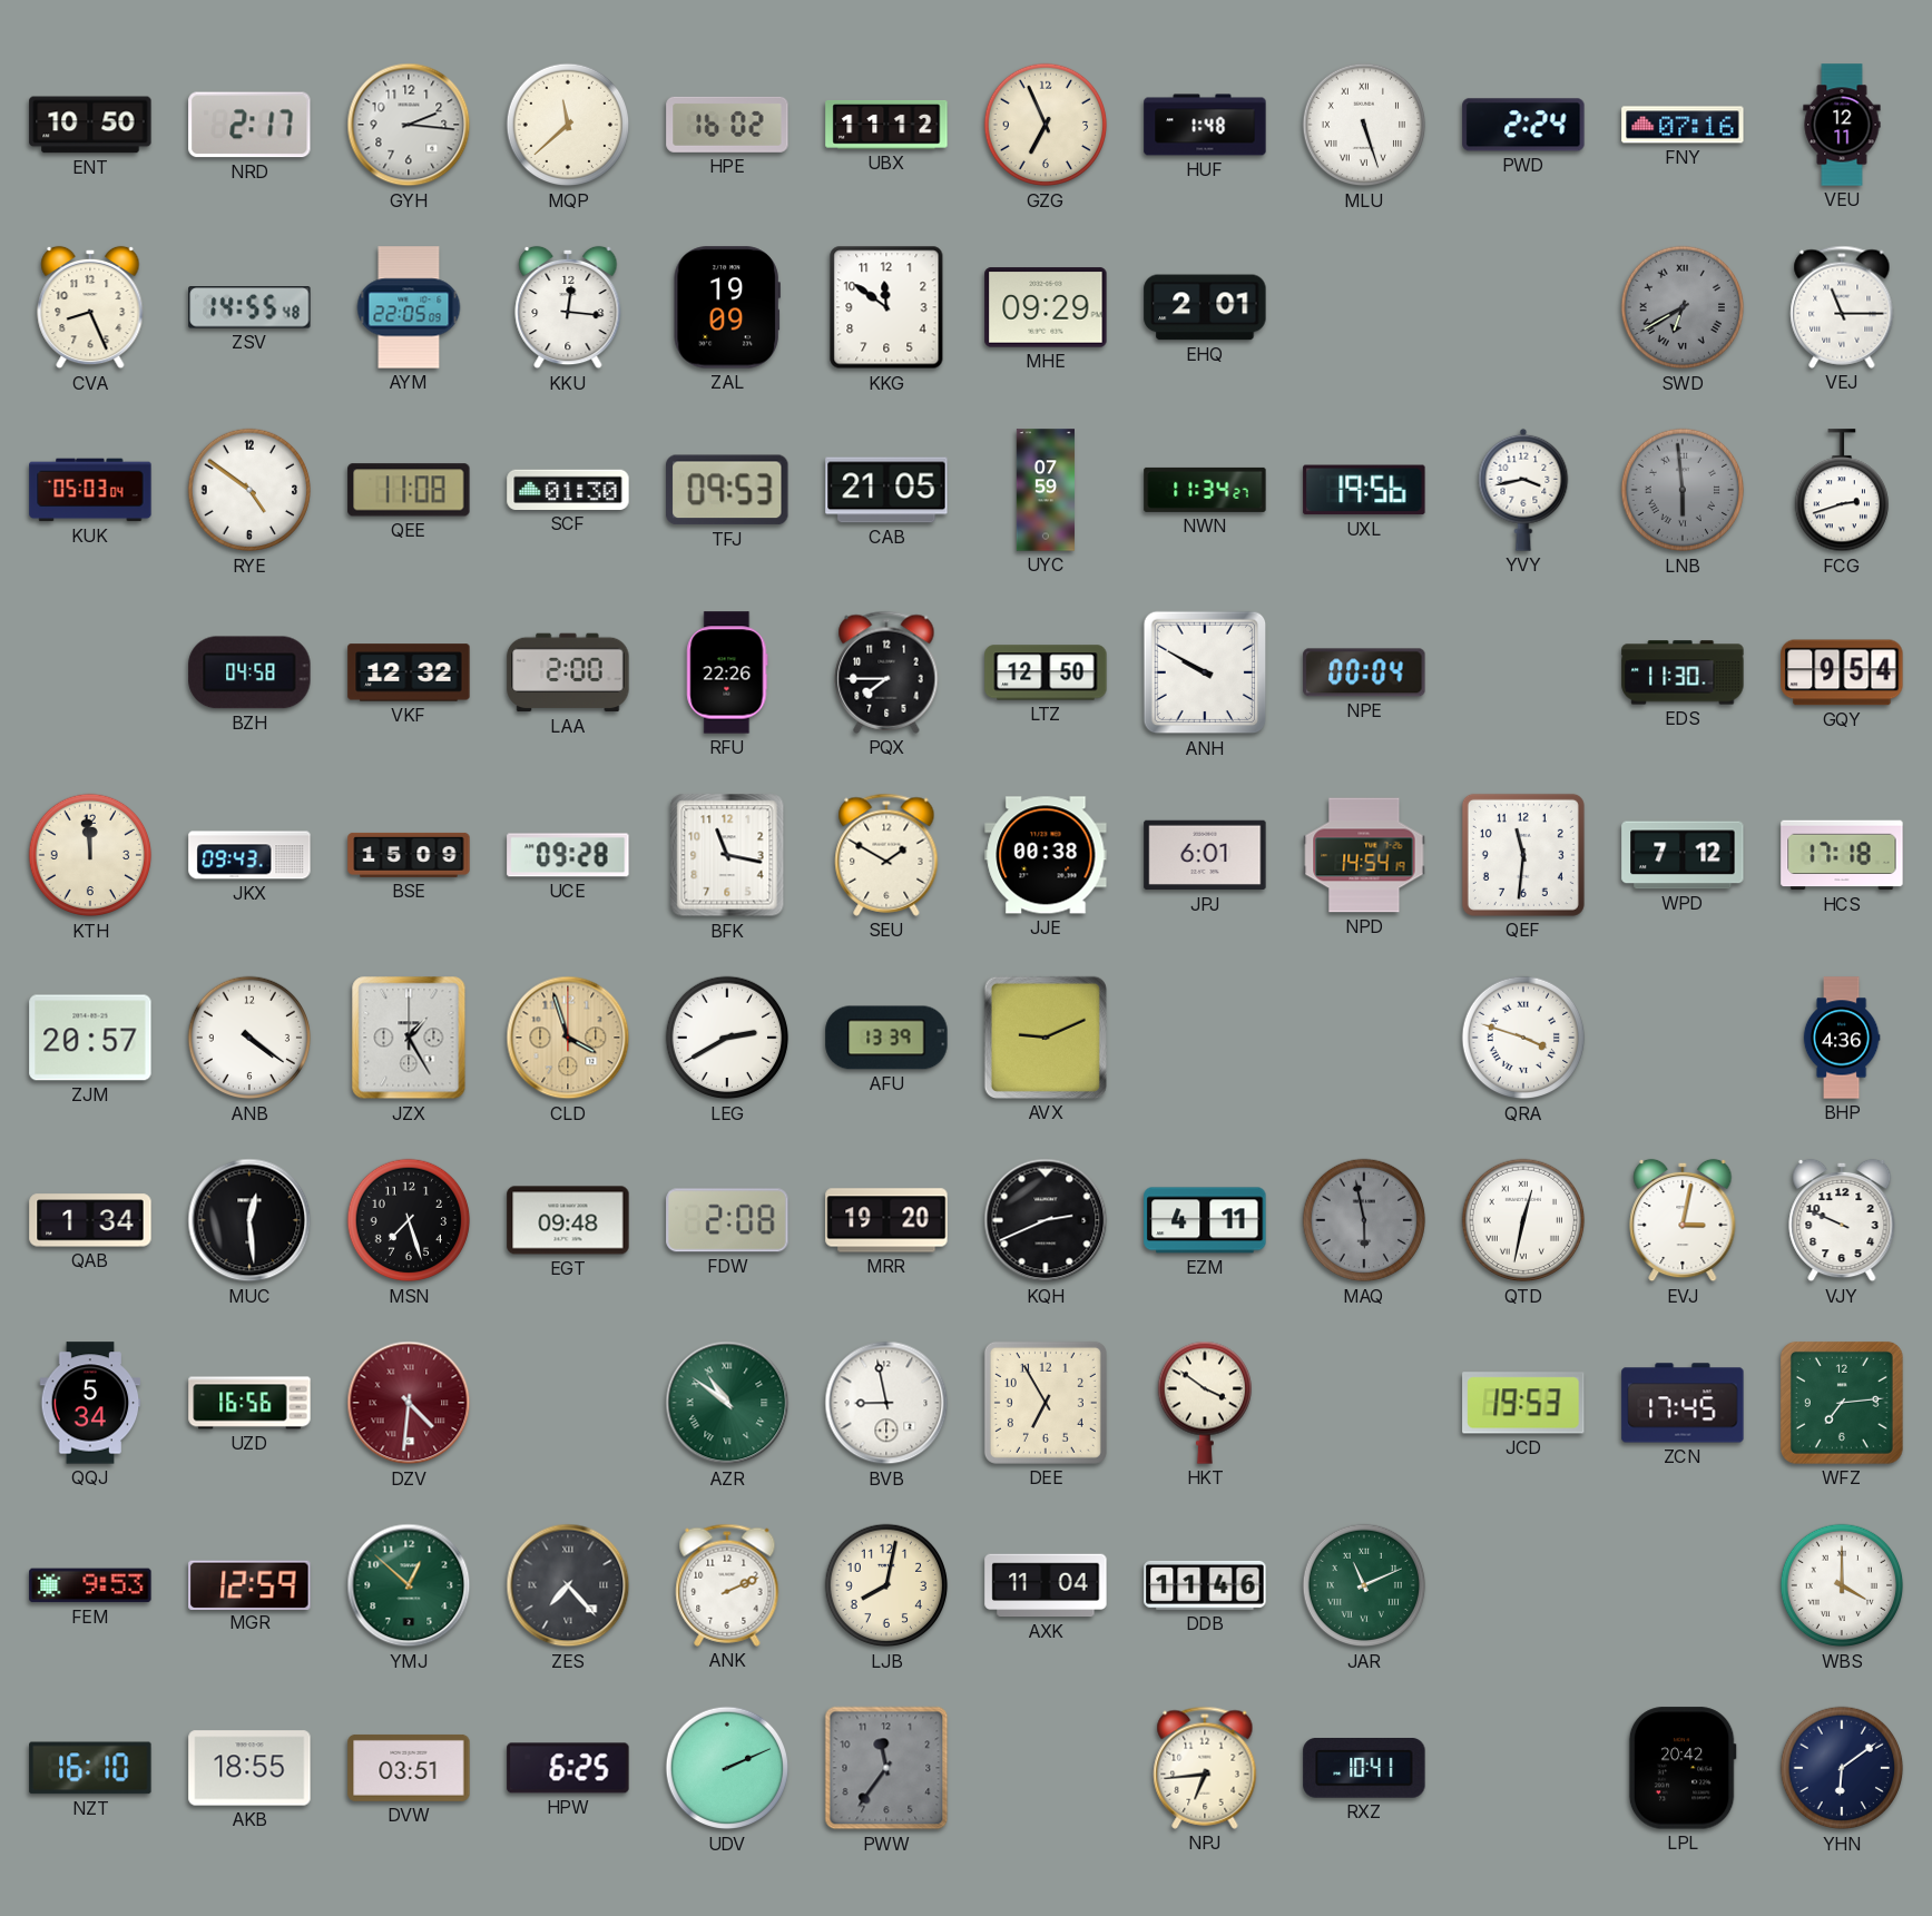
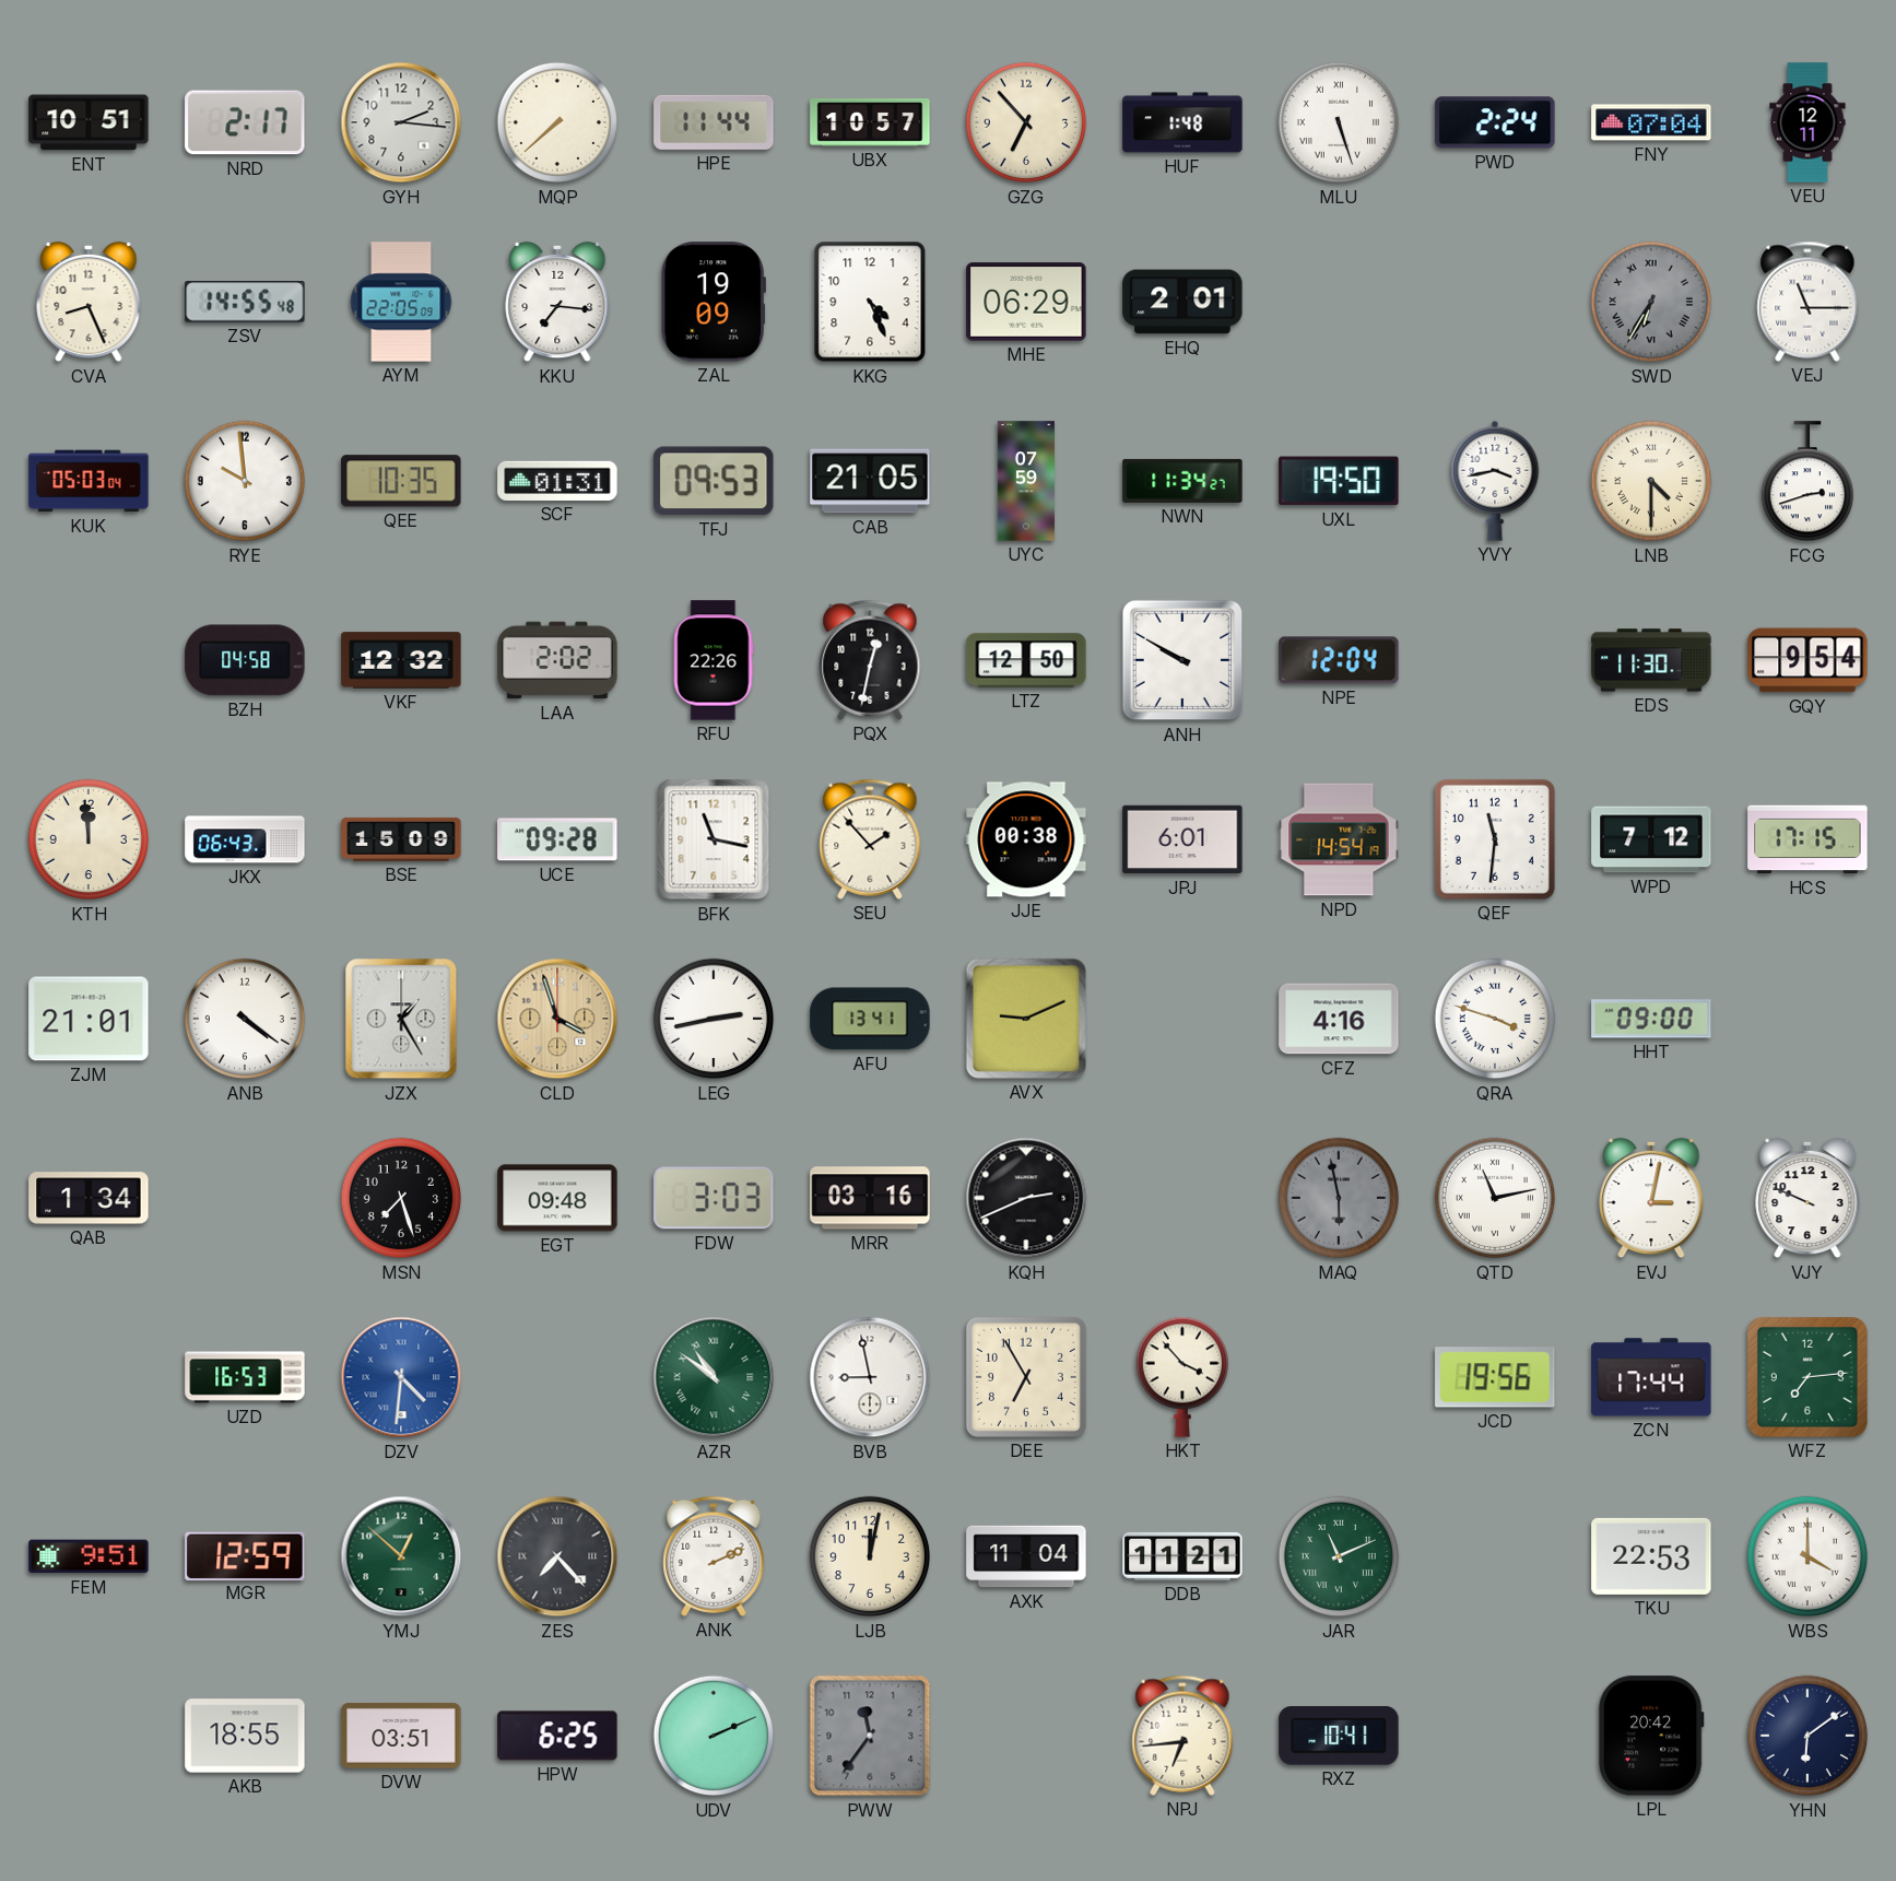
ENT: 10:50 -> 10:51
MQP: 11:38 -> 7:38
HPE: 16:02 -> 11:44
UBX: 11:12 -> 10:57
GZG: 6:56 -> 6:53
FNY: 07:16 -> 07:04
KKU: 12:16 -> 7:16
KKG: 11:51 -> 4:26
MHE: 09:29 -> 06:29
SWD: 6:40 -> 6:35
RYE: 4:51 -> 9:59
QEE: 11:08 -> 10:35
SCF: 01:30 -> 01:31
UXL: 19:56 -> 19:50
LNB: 5:59 -> 4:30
LNB dial: grey -> cream
LAA: 2:00 -> 2:02
PQX: 7:45 -> 12:32
NPE: 00:04 -> 12:04
JKX: 09:43 -> 06:43
SEU: 1:50 -> 1:53
HCS: 17:18 -> 17:15
ZJM: 20:57 -> 21:01
LEG: 2:40 -> 2:43
AFU: 13:39 -> 13:41
CFZ: none -> 4:16
HHT: none -> 09:00
BHP: 4:36 -> none
MUC: 12:29 -> none
FDW: 2:08 -> 3:03
MRR: 19:20 -> 03:16
EZM: 4:11 -> none
QTD: 12:32 -> 11:13
QQJ: 5:34 -> none
UZD: 16:56 -> 16:53
DZV dial: burgundy -> blue
HKT: 3:51 -> 3:53
JCD: 19:53 -> 19:56
ZCN: 17:45 -> 17:44
FEM: 9:53 -> 9:51
LJB: 8:02 -> 12:02
DDB: 11:46 -> 11:21
TKU: none -> 22:53
NZT: 16:10 -> none
